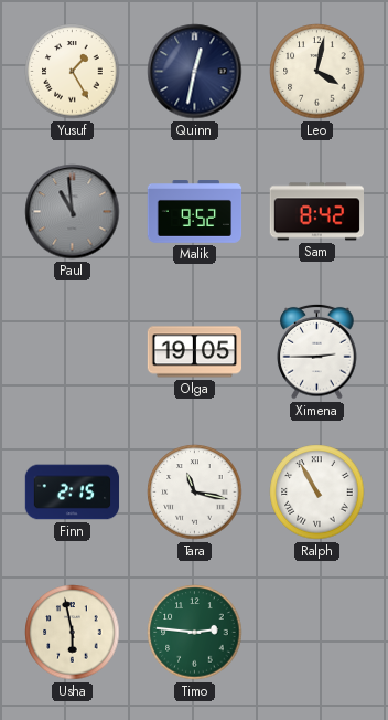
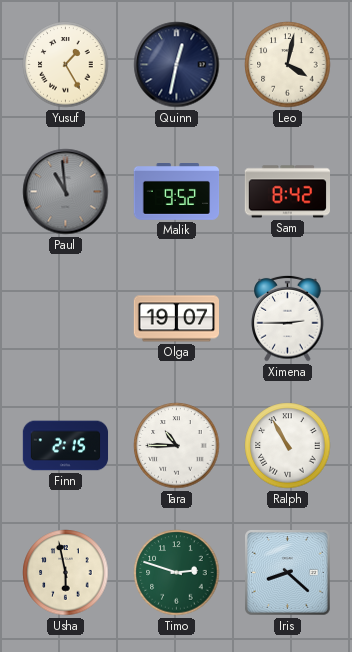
Olga: 19:05 -> 19:07
Tara: 11:17 -> 10:45
Timo: 2:46 -> 2:48
Iris: none -> 8:22
